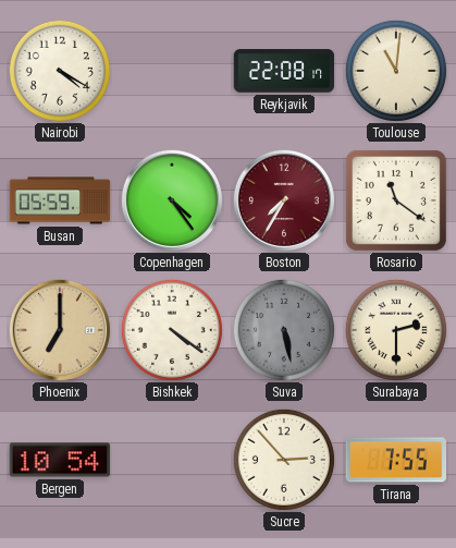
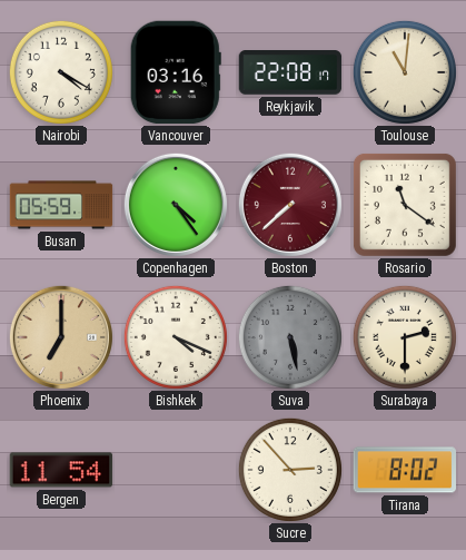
Vancouver: none -> 03:16
Boston: 7:35 -> 7:38
Bishkek: 4:21 -> 4:19
Bergen: 10:54 -> 11:54
Tirana: 7:55 -> 8:02
